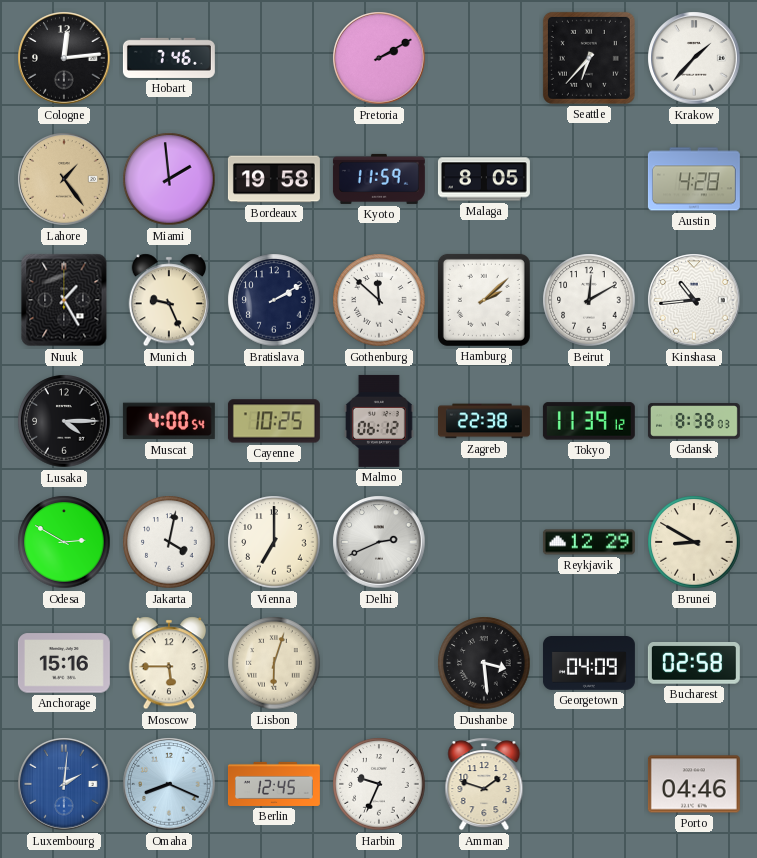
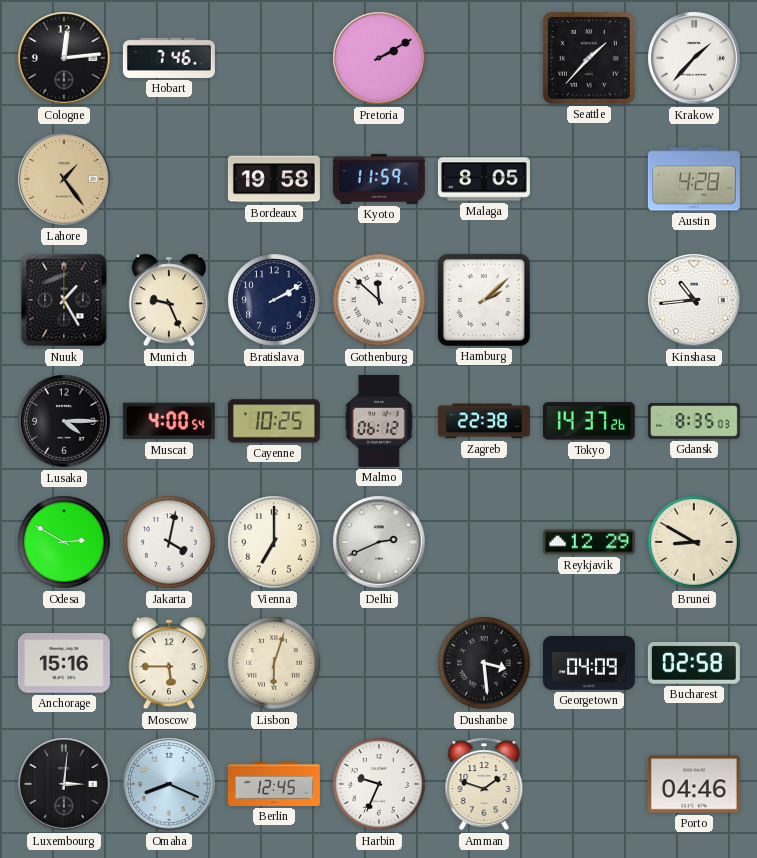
Seattle: 6:37 -> 1:37
Miami: 1:59 -> none
Beirut: 12:10 -> none
Tokyo: 11:39 -> 14:37
Gdansk: 8:38 -> 8:35
Luxembourg: 2:01 -> 3:01
Luxembourg dial: blue -> black
